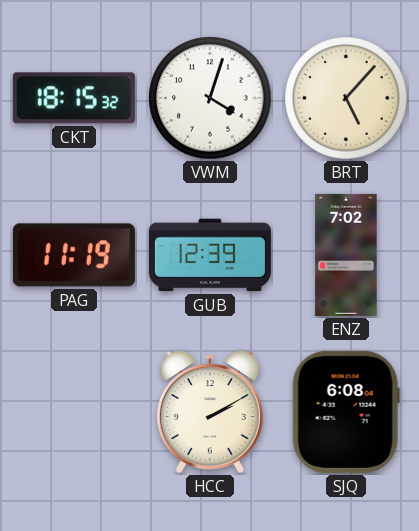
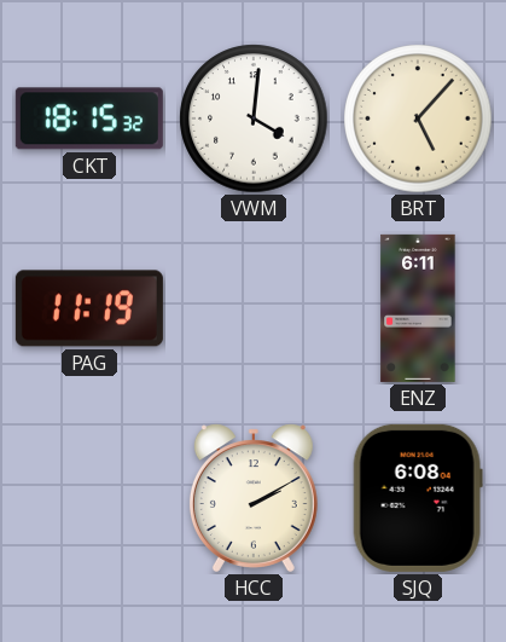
VWM: 4:03 -> 4:01
GUB: 12:39 -> none
ENZ: 7:02 -> 6:11
